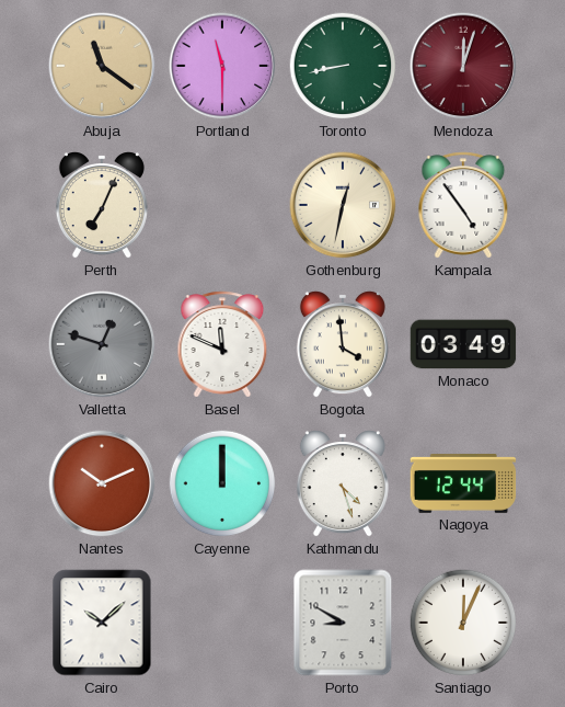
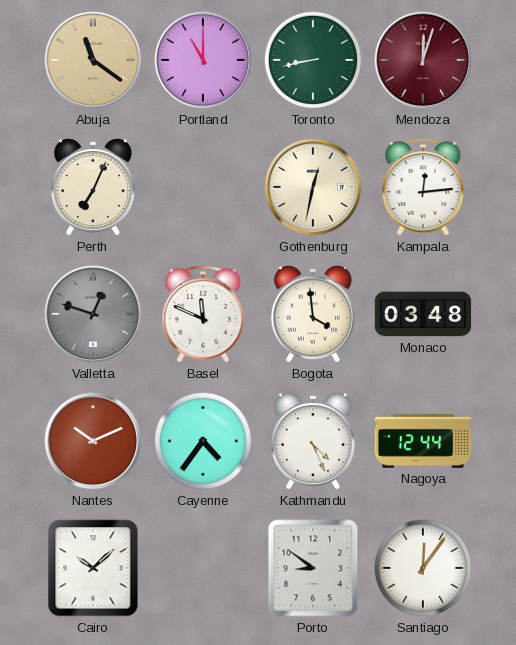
Portland: 11:30 -> 11:00
Kampala: 4:54 -> 12:14
Monaco: 03:49 -> 03:48
Cayenne: 12:00 -> 4:36
Kathmandu: 4:27 -> 4:26
Porto: 8:50 -> 8:51
Santiago: 12:04 -> 12:06
